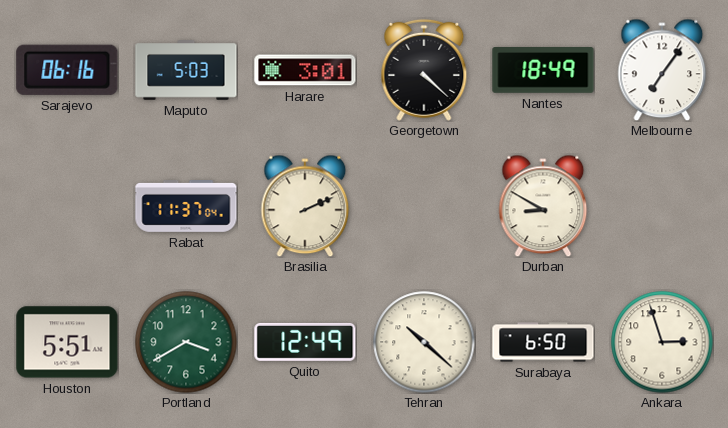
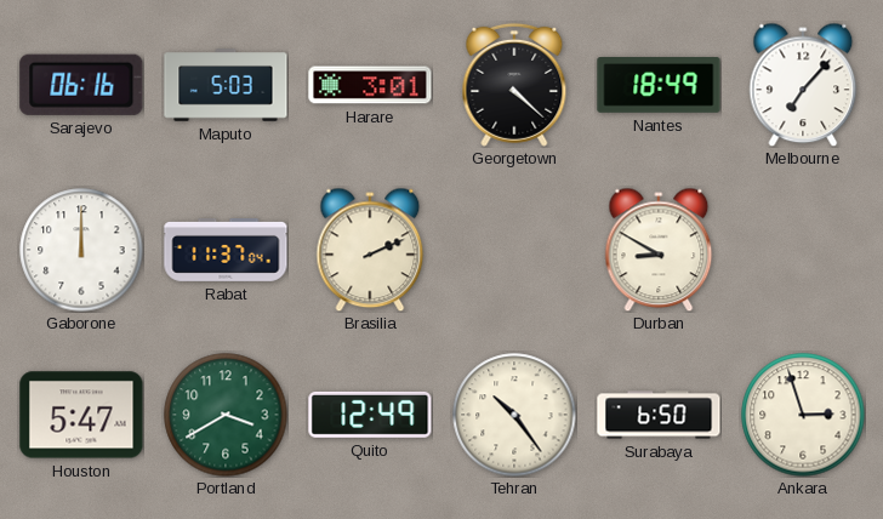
Melbourne: 7:06 -> 7:07
Gaborone: none -> 12:00
Houston: 5:51 -> 5:47
Tehran: 10:22 -> 10:24
